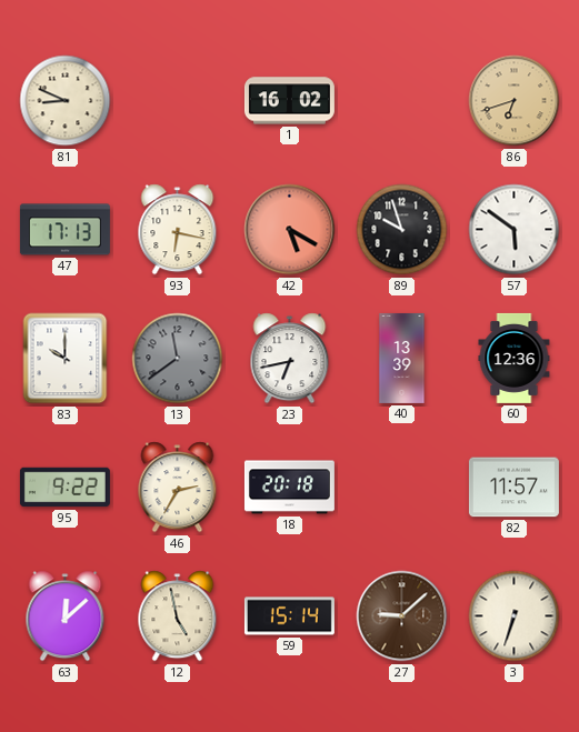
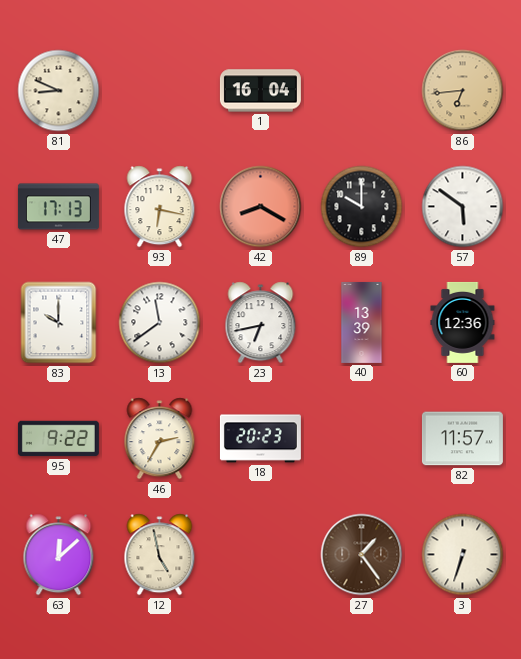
1: 16:02 -> 16:04
86: 6:42 -> 6:44
42: 5:20 -> 8:20
89: 9:57 -> 10:00
13 dial: grey -> white
18: 20:18 -> 20:23
59: 15:14 -> none
27: 9:08 -> 1:24
